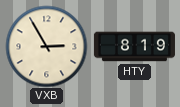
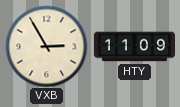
HTY: 8:19 -> 11:09
